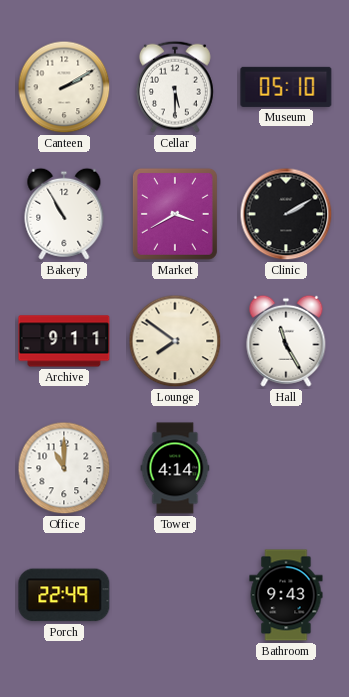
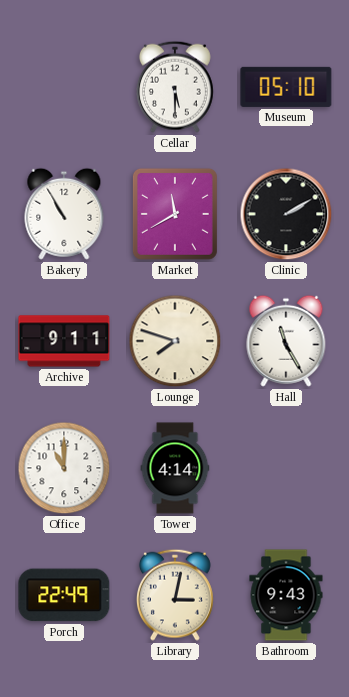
Canteen: 2:10 -> none
Market: 3:40 -> 11:40
Lounge: 7:51 -> 7:48
Library: none -> 3:02
